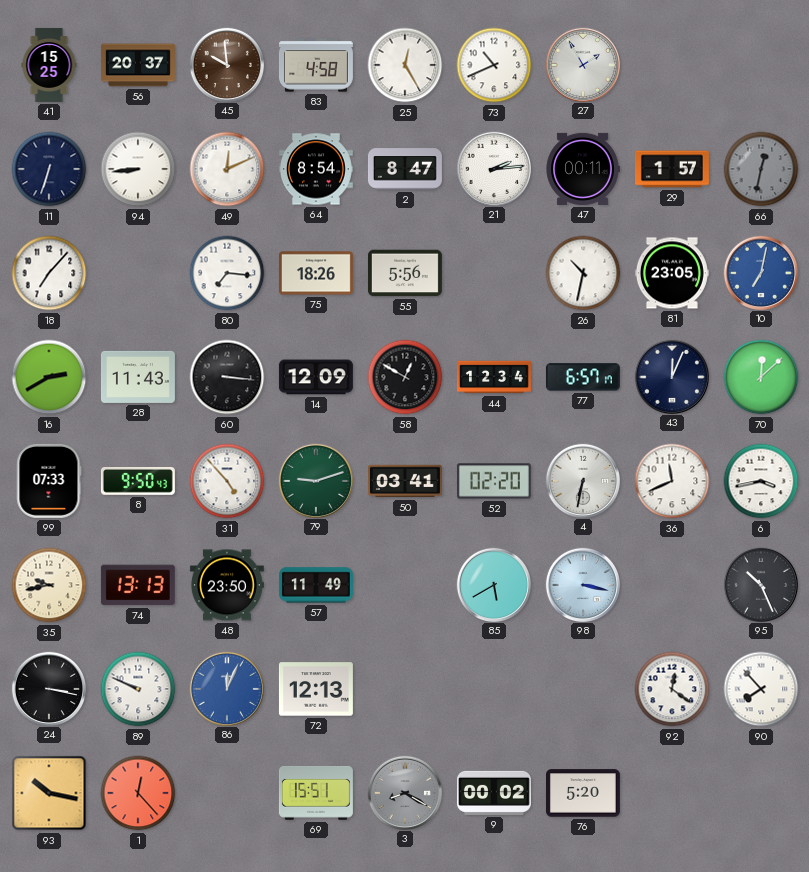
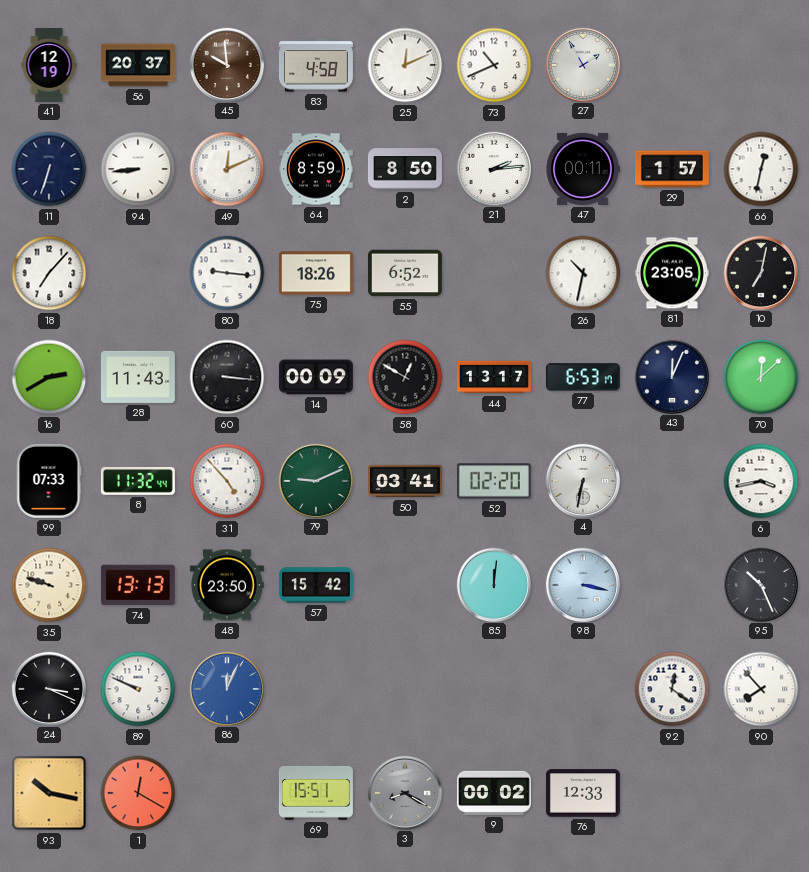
41: 15:25 -> 12:19
25: 12:25 -> 12:11
64: 8:54 -> 8:59
2: 8:47 -> 8:50
66 dial: grey -> white
80: 7:16 -> 9:16
55: 5:56 -> 6:52
10 dial: blue -> black
14: 12:09 -> 00:09
44: 12:34 -> 13:17
77: 6:57 -> 6:53
8: 9:50 -> 11:32
79: 9:12 -> 9:11
36: 11:41 -> none
35: 9:43 -> 9:48
57: 11:49 -> 15:42
85: 5:40 -> 12:01
24: 3:17 -> 3:19
72: 12:13 -> none
1: 12:23 -> 12:20
76: 5:20 -> 12:33
